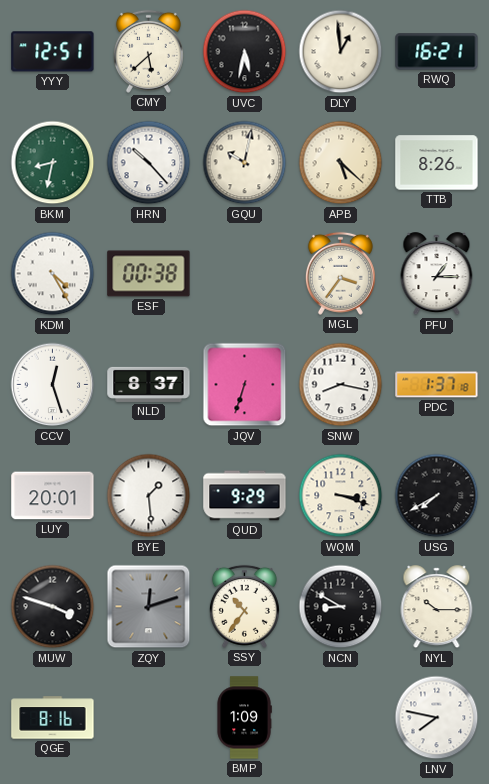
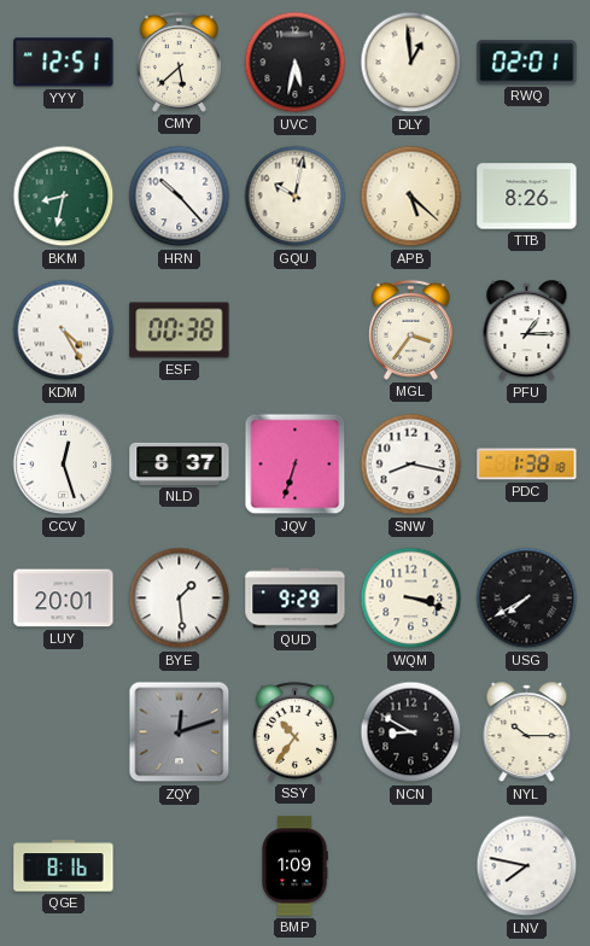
RWQ: 16:21 -> 02:01
PDC: 1:37 -> 1:38
MUW: 3:48 -> none
